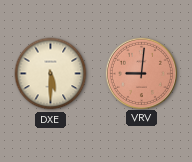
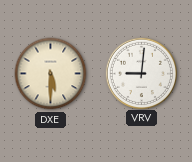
VRV dial: salmon -> white
